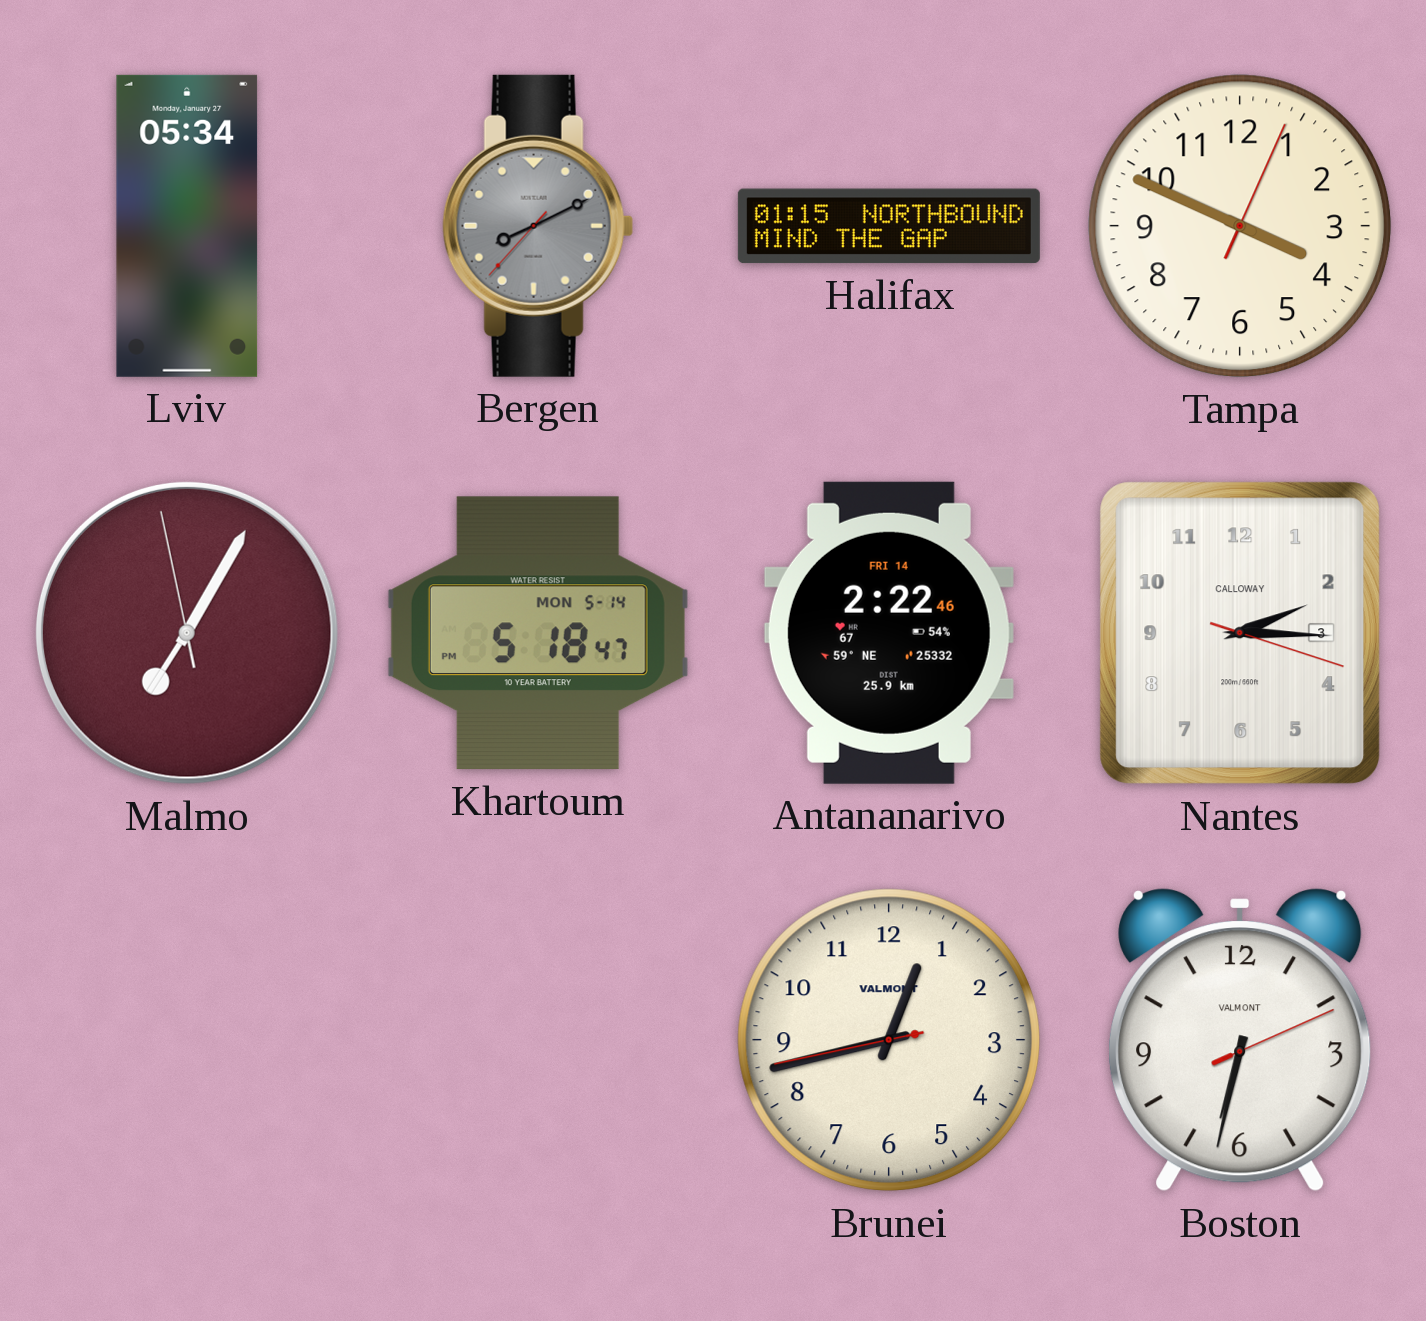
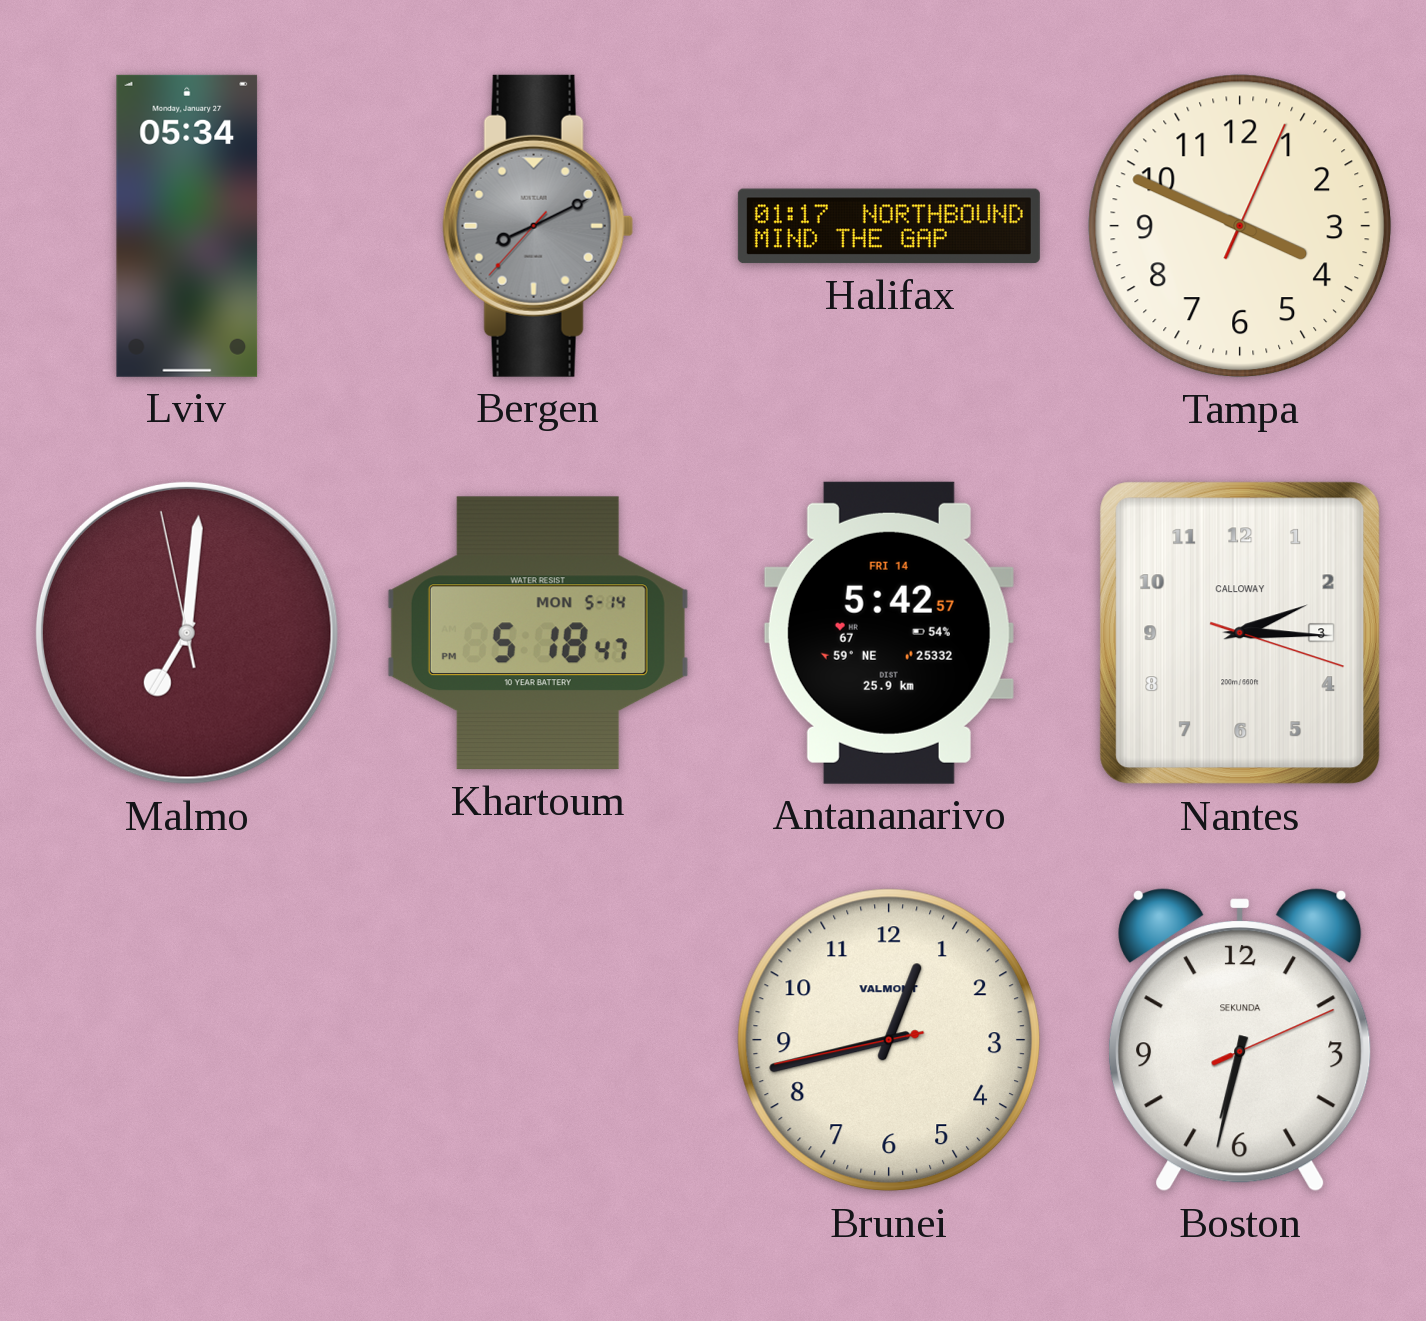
Halifax: 01:15 -> 01:17
Malmo: 7:04 -> 7:00
Antananarivo: 2:22 -> 5:42
Boston brand: VALMONT -> SEKUNDA
